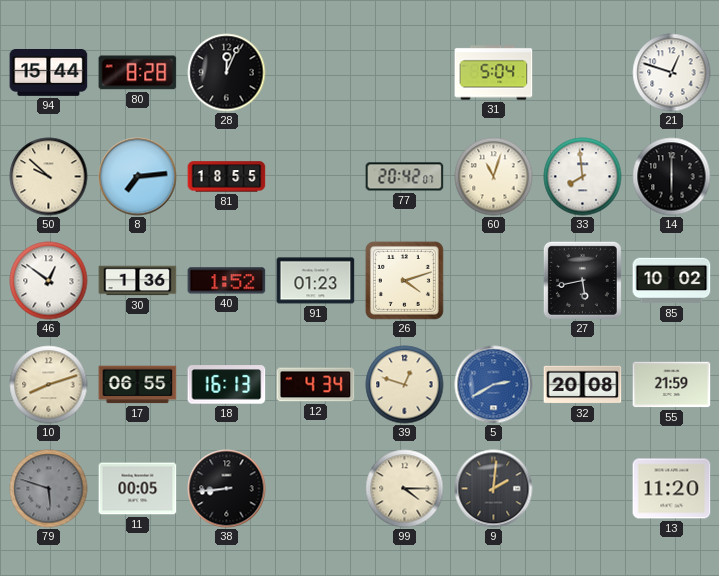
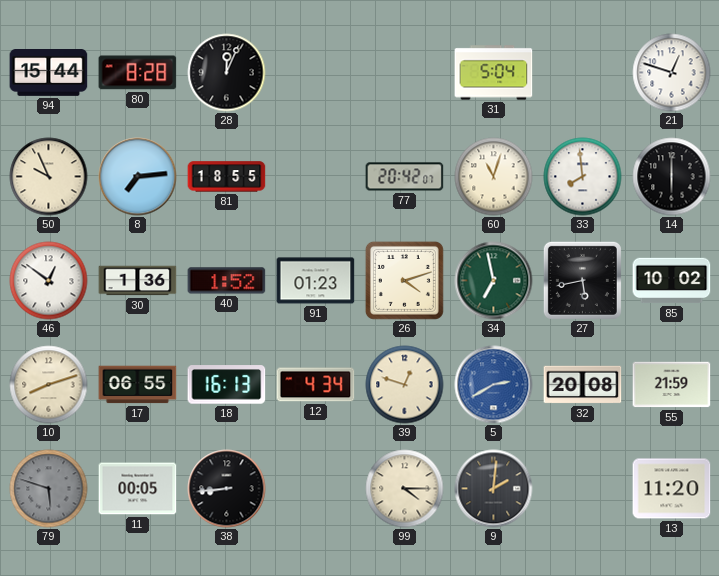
50: 9:52 -> 9:56
34: none -> 6:58
